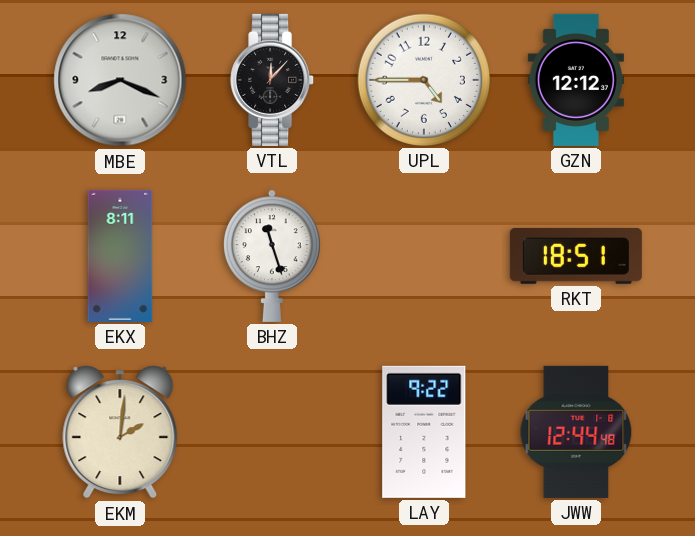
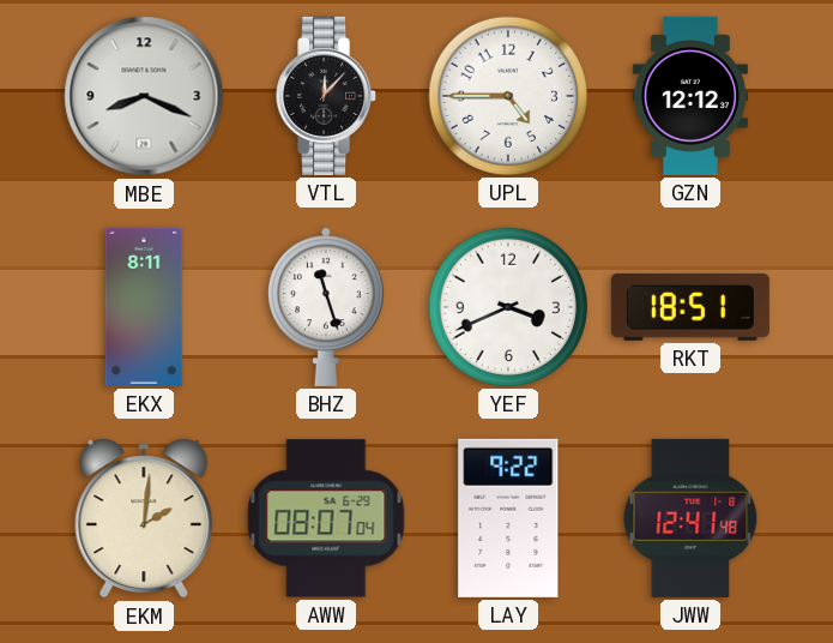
YEF: none -> 3:41
AWW: none -> 08:07
JWW: 12:44 -> 12:41
